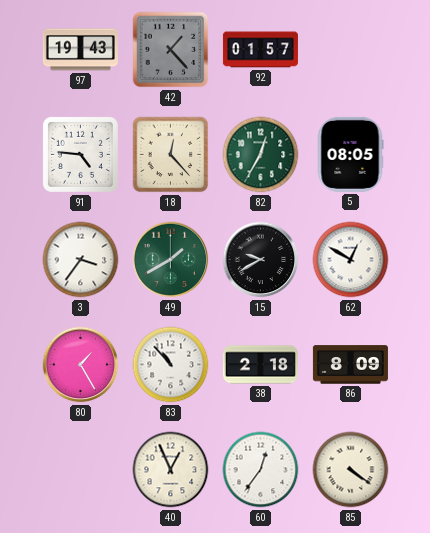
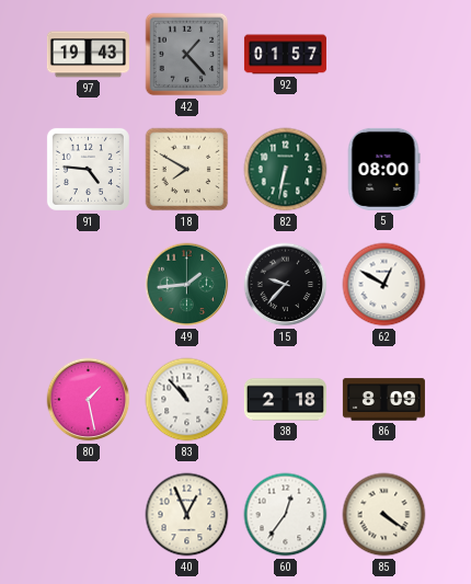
18: 12:23 -> 7:50
82: 12:35 -> 6:32
5: 08:05 -> 08:00
3: 3:36 -> none
49: 1:40 -> 1:44
15: 9:40 -> 9:37
80: 1:25 -> 1:28
